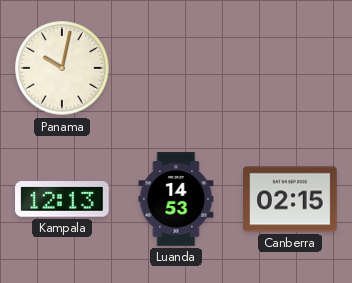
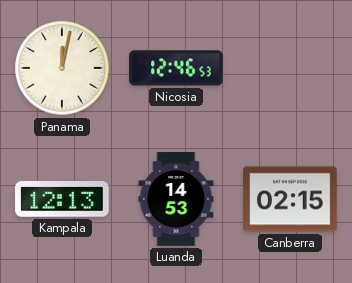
Panama: 10:02 -> 12:02
Nicosia: none -> 12:46
